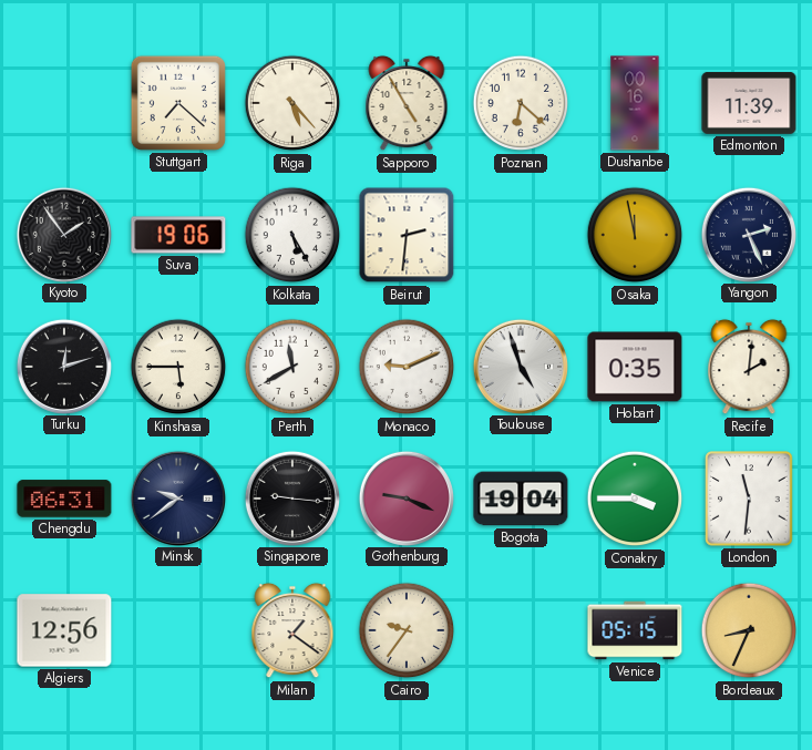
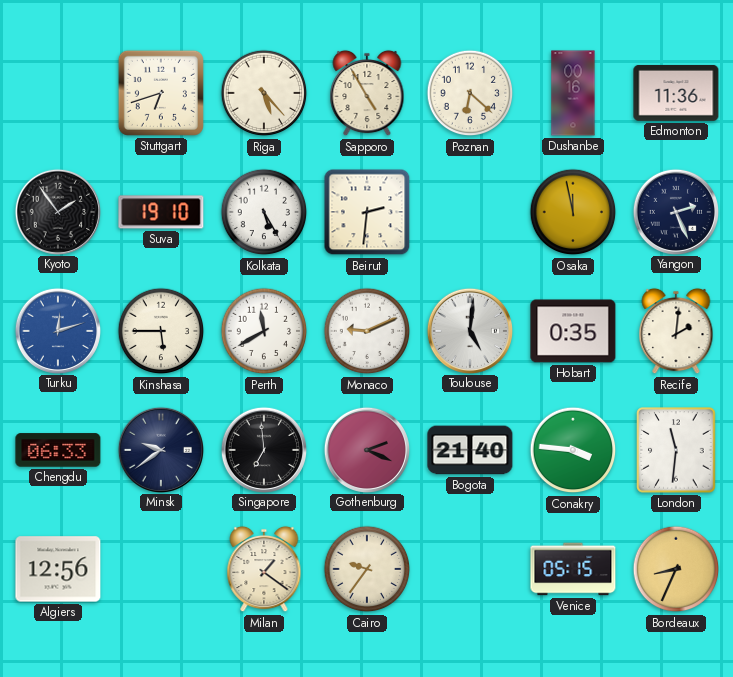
Stuttgart: 7:22 -> 6:42
Edmonton: 11:39 -> 11:36
Suva: 19:06 -> 19:10
Turku dial: black -> blue
Toulouse: 4:57 -> 5:01
Chengdu: 06:31 -> 06:33
Singapore: 9:16 -> 6:59
Gothenburg: 9:19 -> 2:19
Bogota: 19:04 -> 21:40
Conakry: 3:45 -> 3:46
